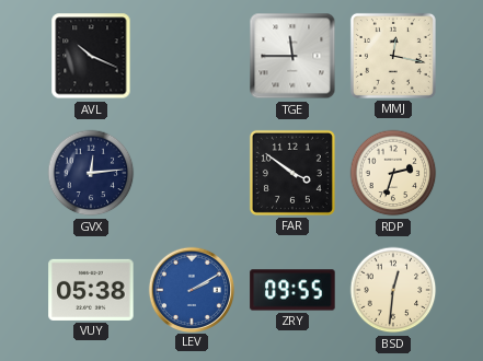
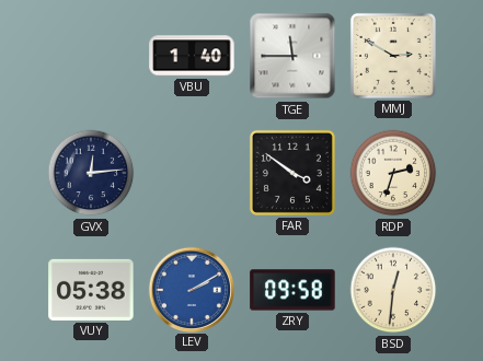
AVL: 10:19 -> none
VBU: none -> 1:40
MMJ: 12:17 -> 2:50
ZRY: 09:55 -> 09:58
